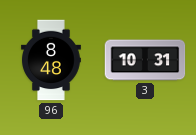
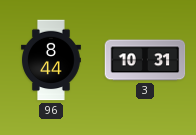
96: 8:48 -> 8:44
